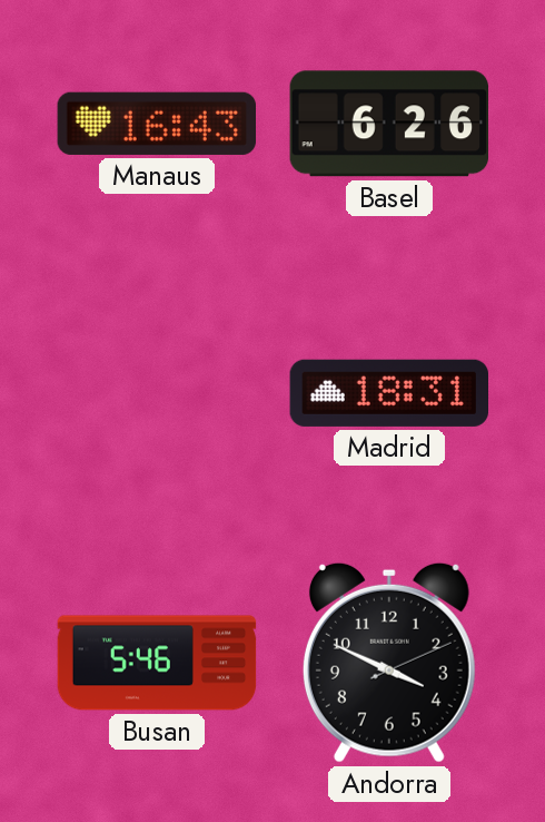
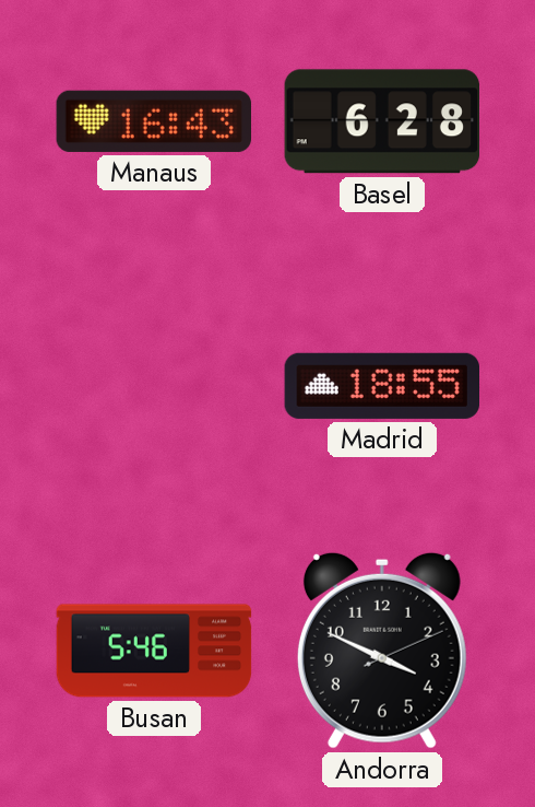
Basel: 6:26 -> 6:28
Madrid: 18:31 -> 18:55
